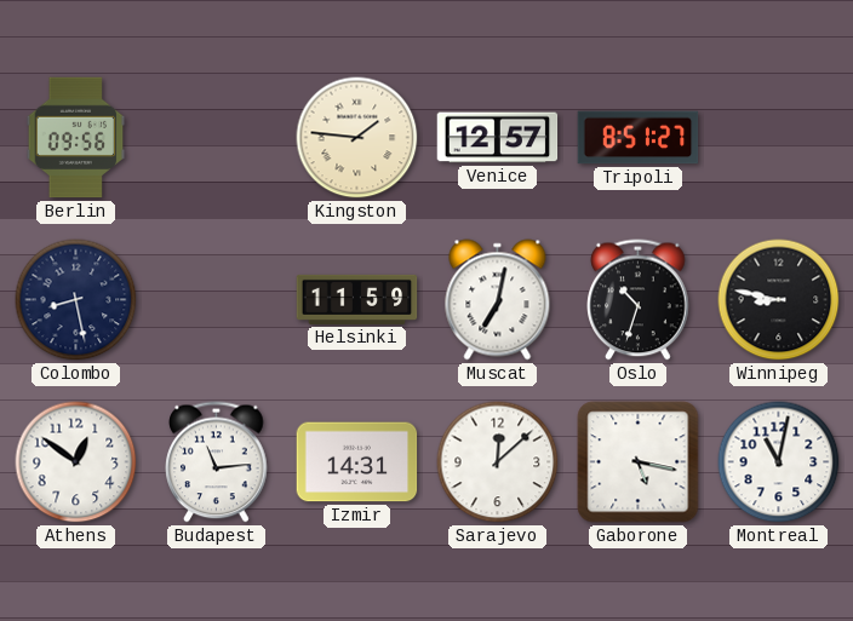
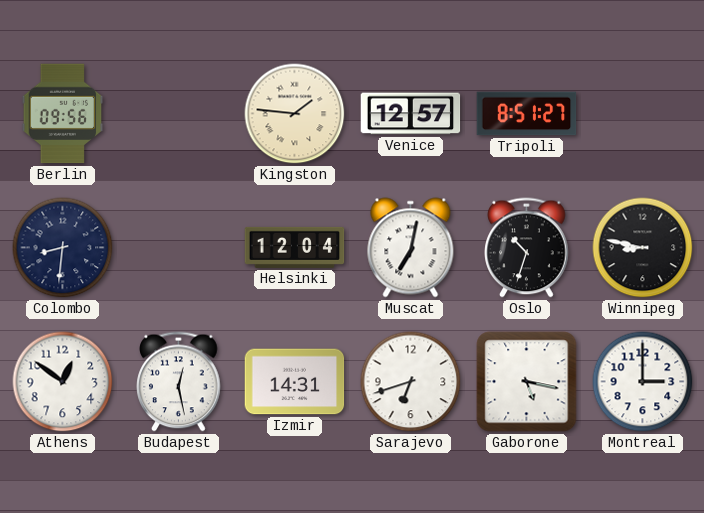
Colombo: 8:28 -> 8:31
Helsinki: 11:59 -> 12:04
Budapest: 11:14 -> 12:28
Sarajevo: 12:08 -> 6:42
Montreal: 11:02 -> 3:00
